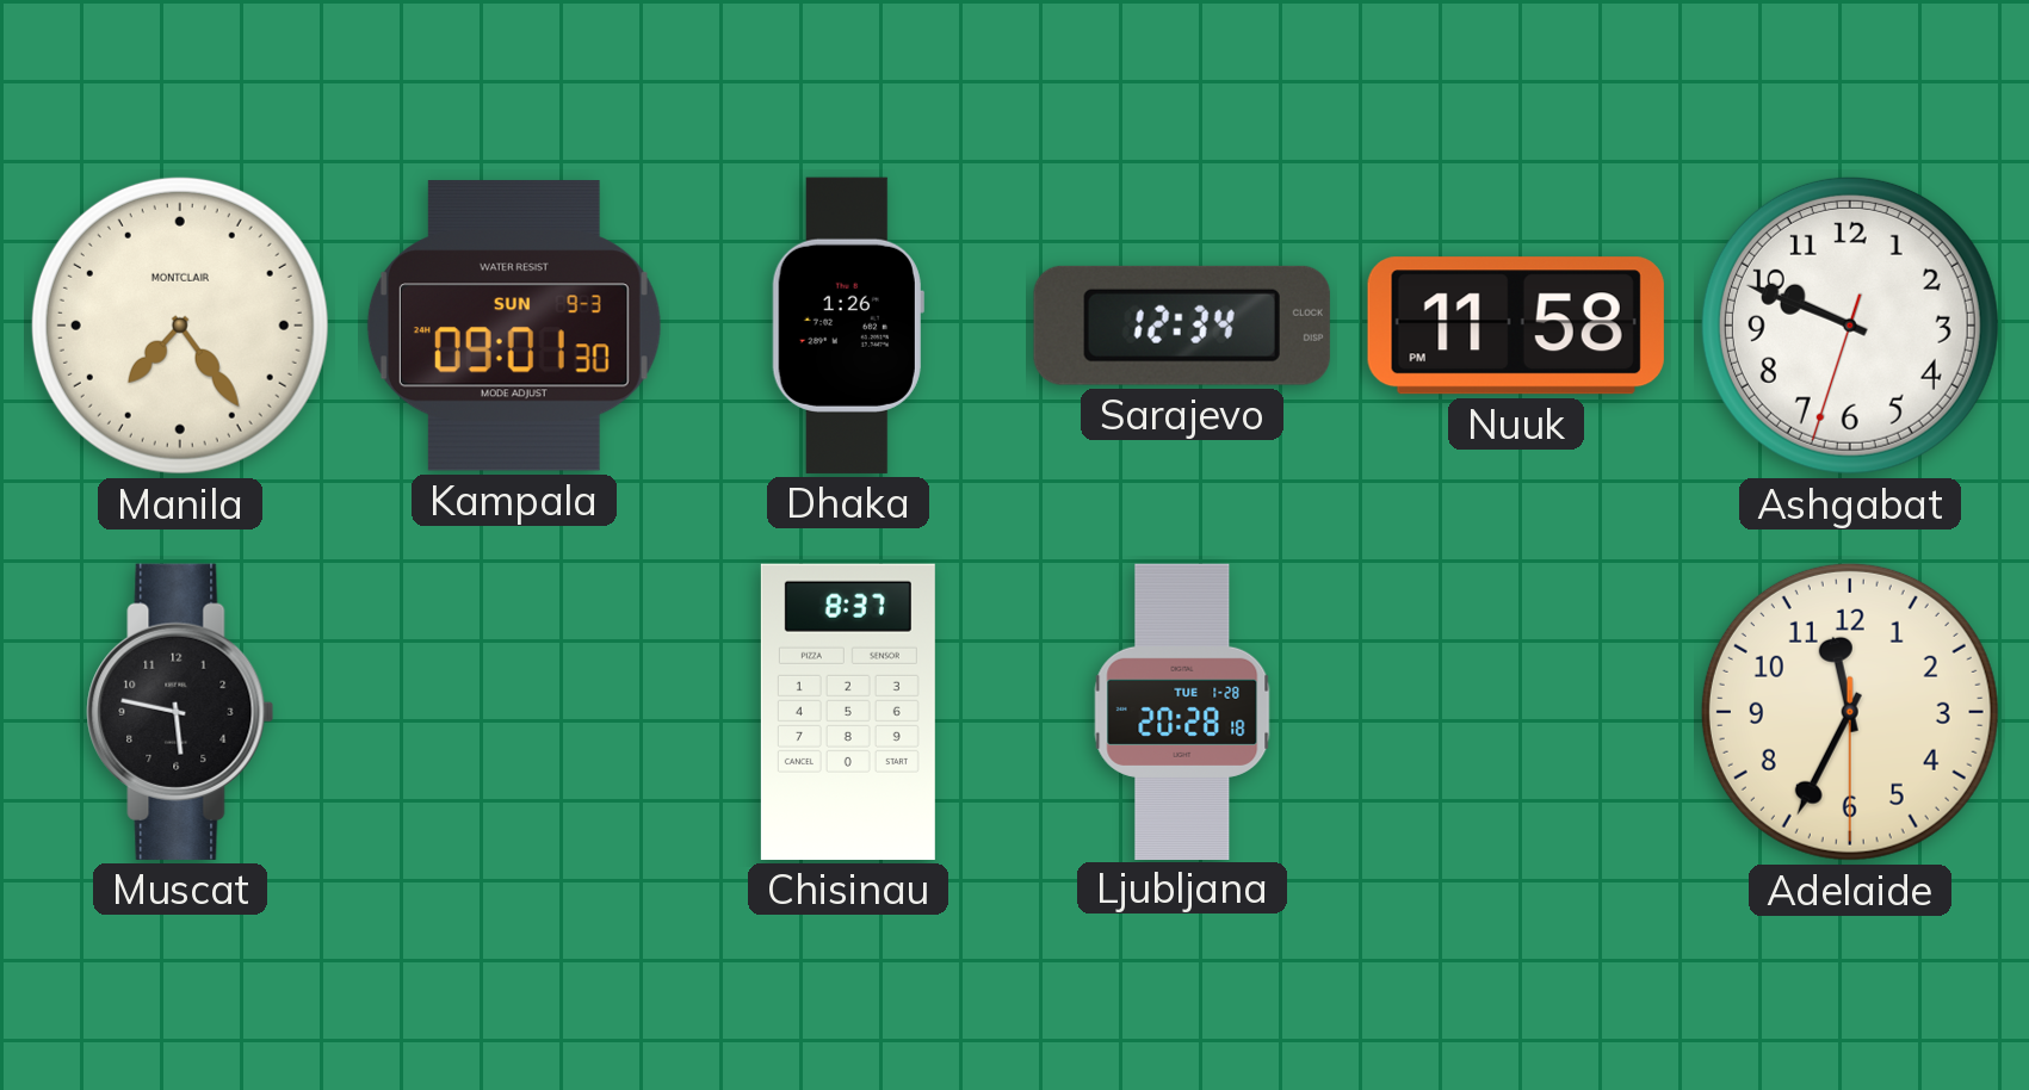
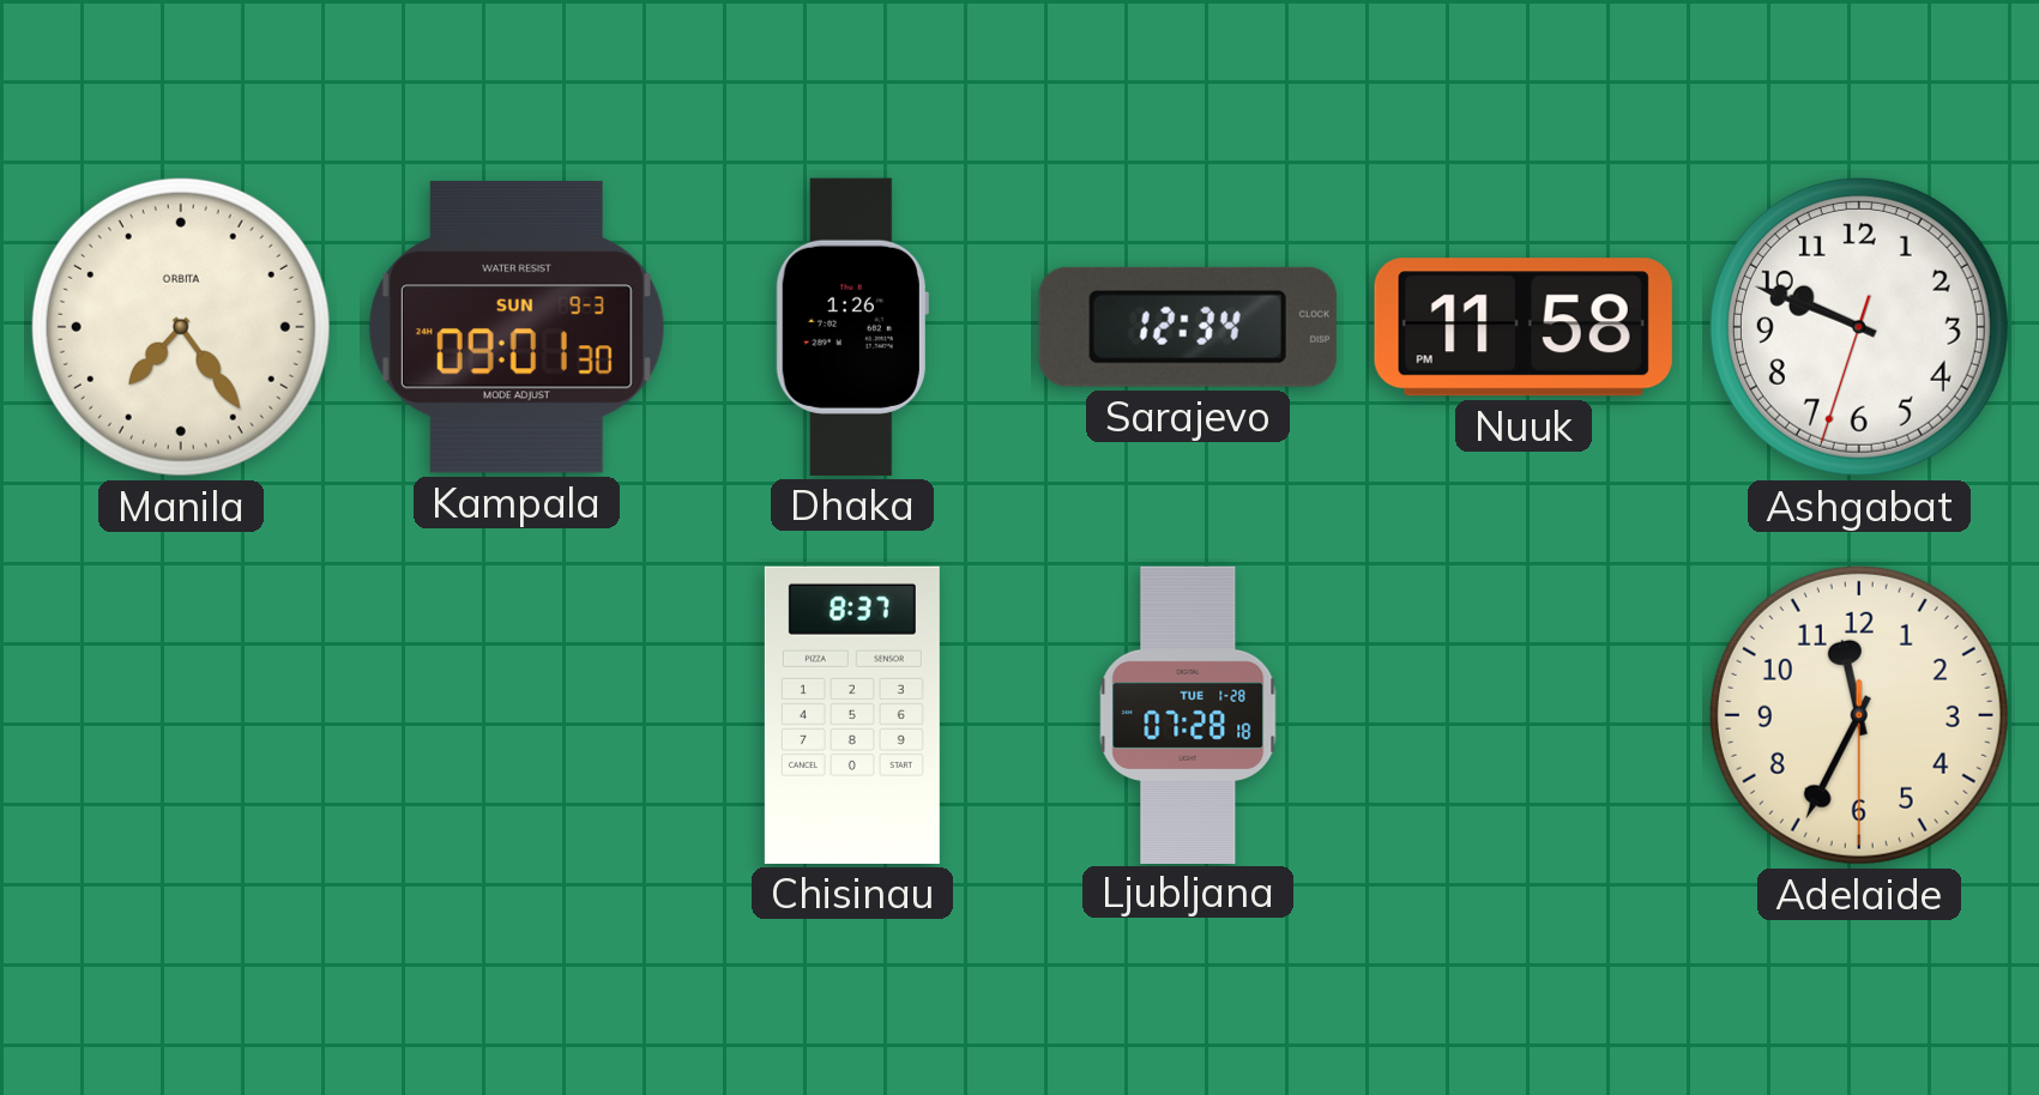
Manila brand: MONTCLAIR -> ORBITA
Muscat: 5:47 -> none
Ljubljana: 20:28 -> 07:28
